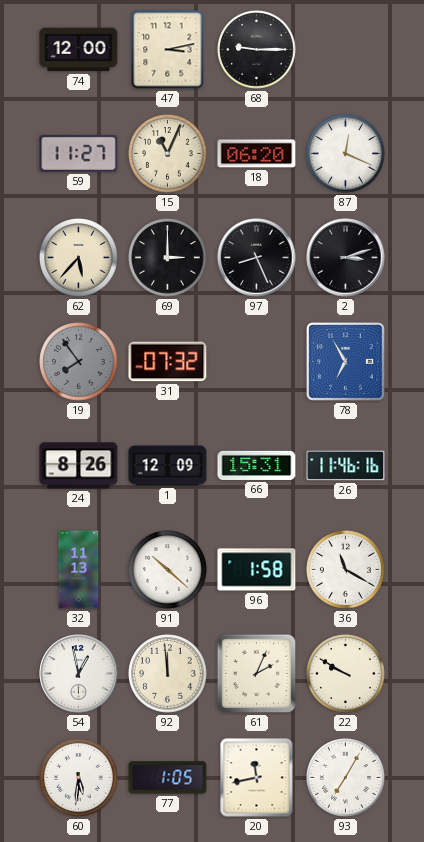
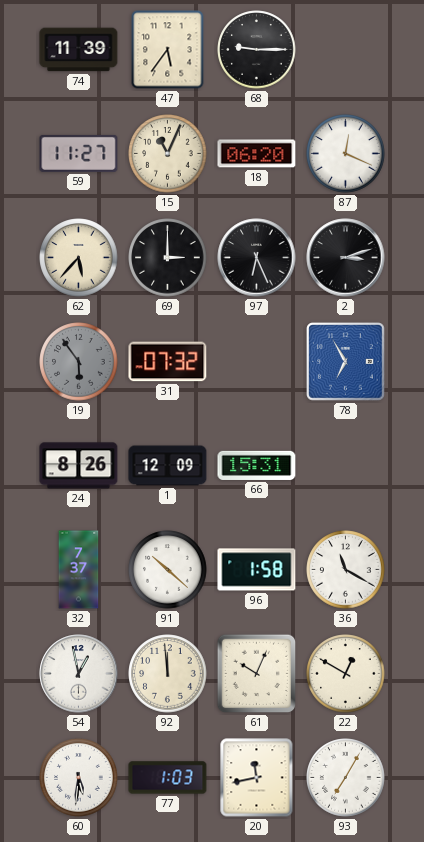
74: 12:00 -> 11:39
47: 3:13 -> 5:36
97: 8:26 -> 6:26
19: 7:54 -> 5:54
26: 11:46 -> none
32: 11:13 -> 7:37
61: 2:04 -> 10:04
22: 9:50 -> 12:50
77: 1:05 -> 1:03
